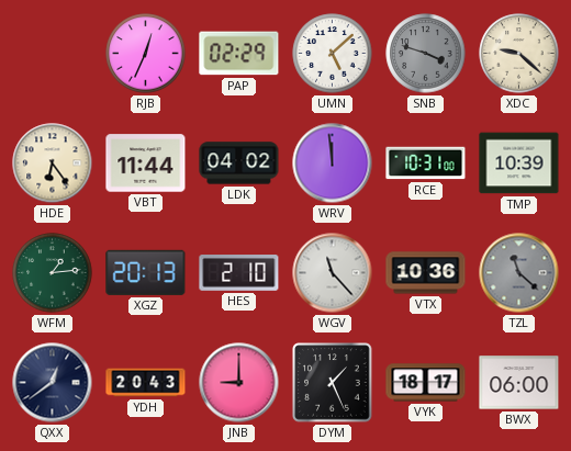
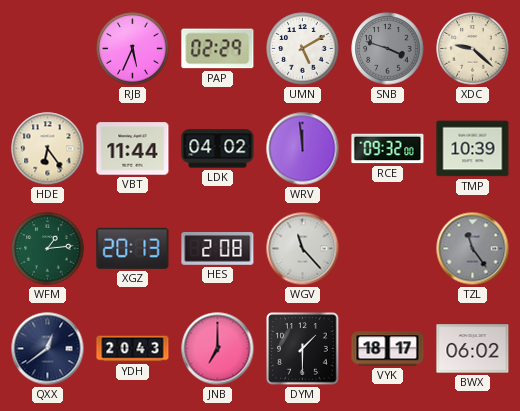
RJB: 12:34 -> 5:34
UMN: 5:08 -> 5:10
RCE: 10:31 -> 09:32
HES: 2:10 -> 2:08
VTX: 10:36 -> none
TZL: 11:22 -> 11:24
JNB: 9:00 -> 7:00
DYM: 1:26 -> 1:30
BWX: 06:00 -> 06:02
